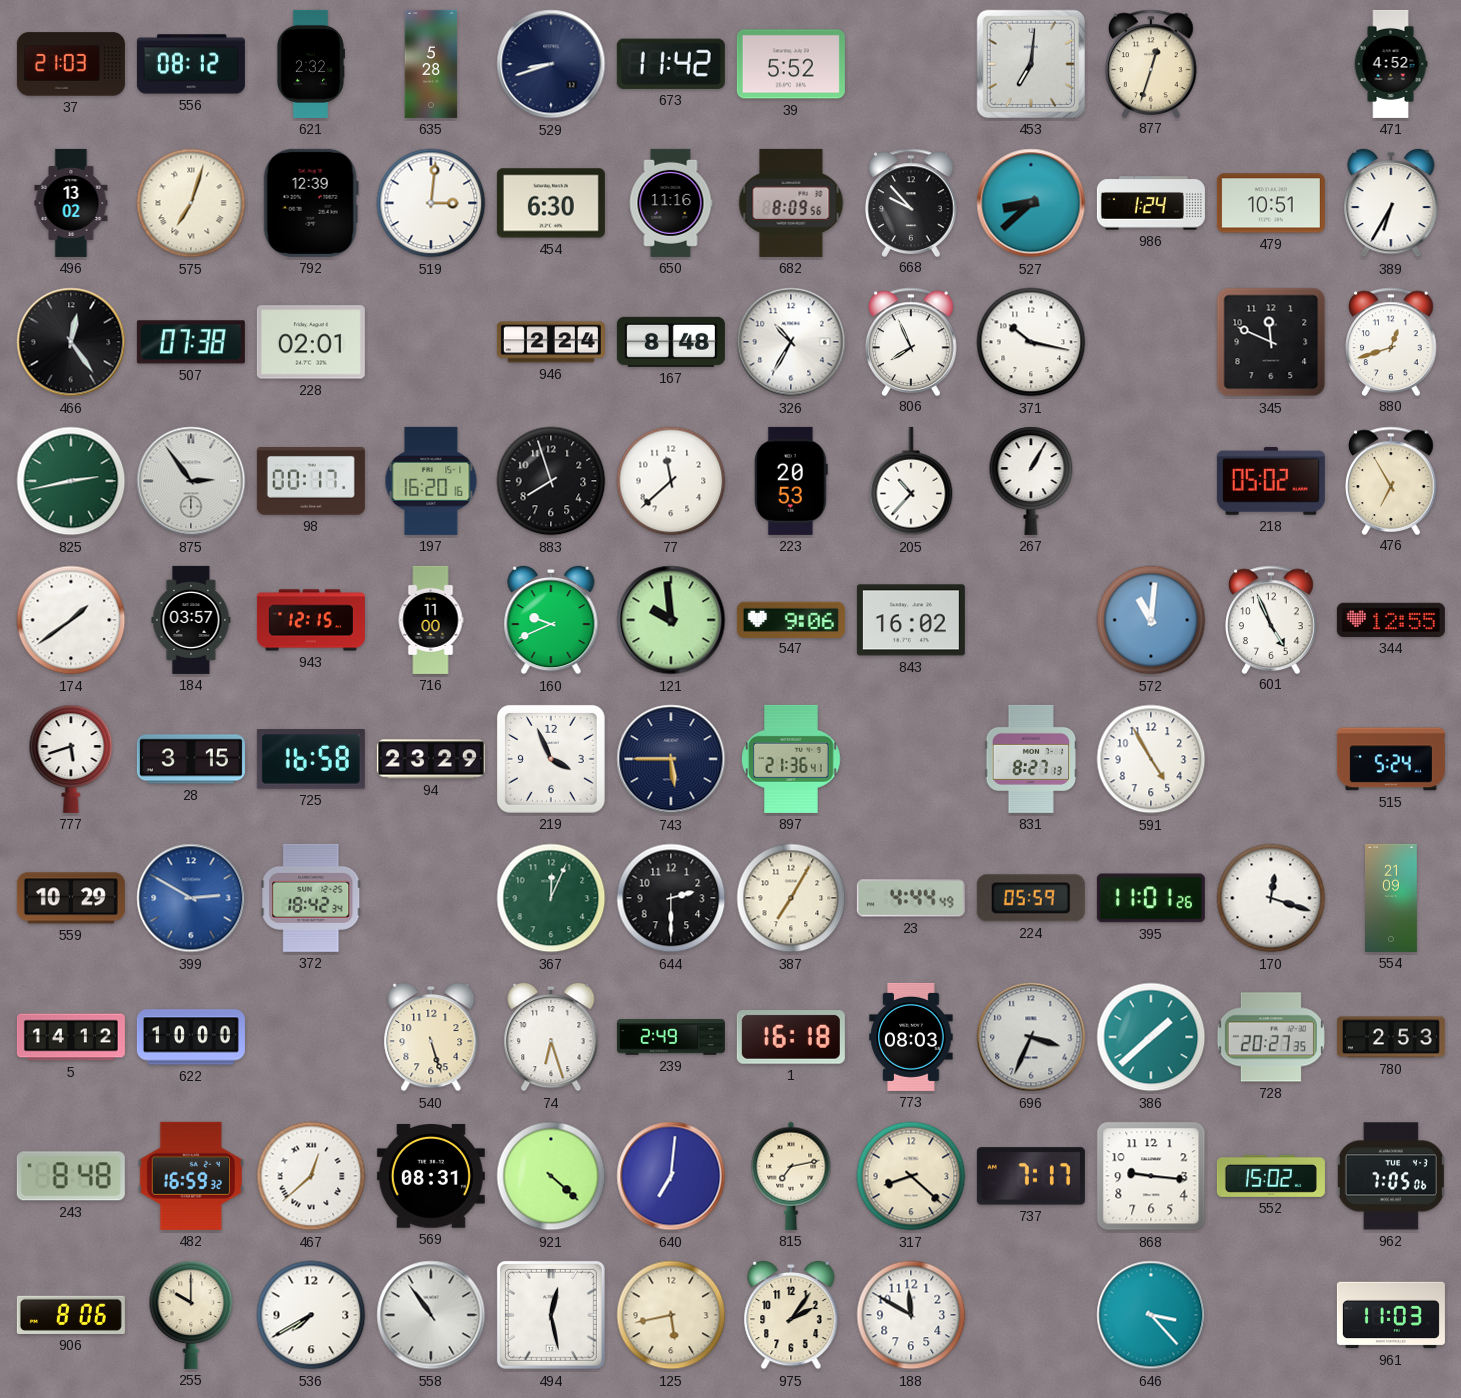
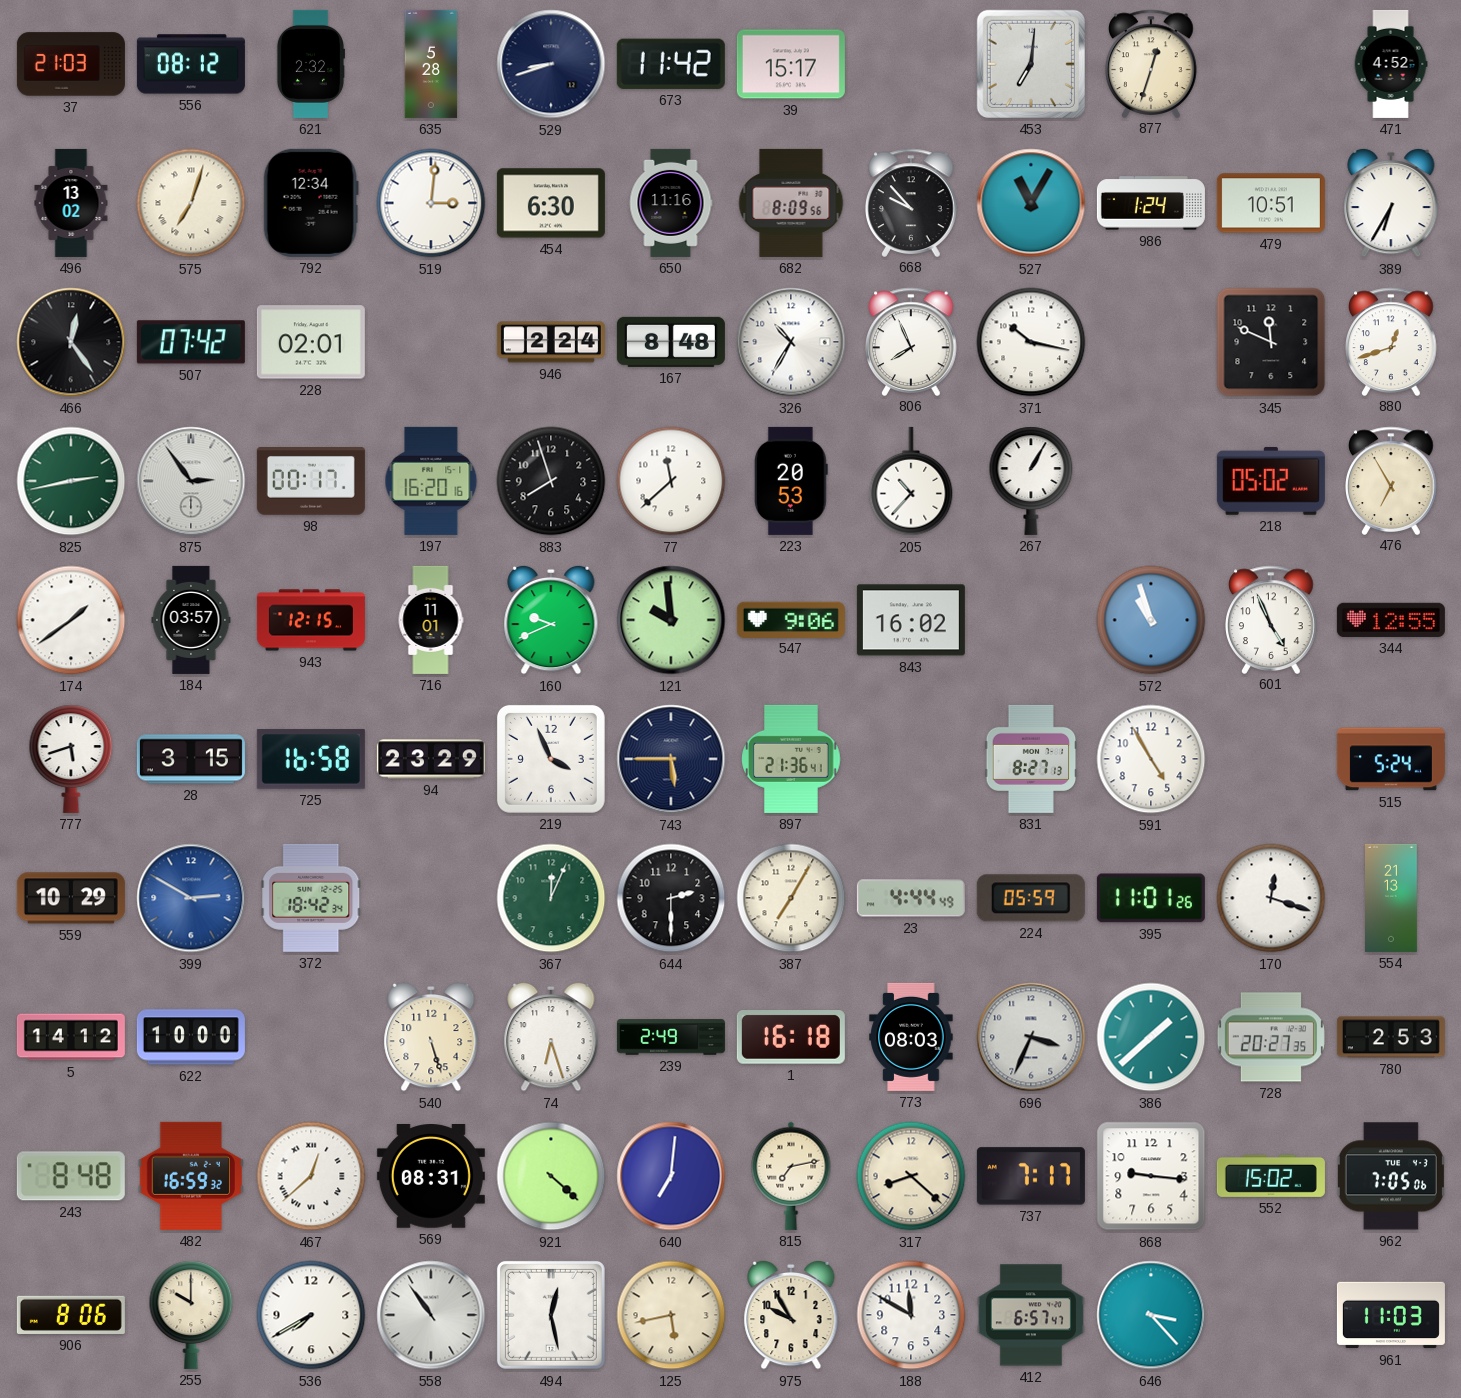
39: 5:52 -> 15:17
792: 12:39 -> 12:34
527: 8:38 -> 11:05
507: 07:38 -> 07:42
716: 11:00 -> 11:01
572: 11:01 -> 10:57
554: 21:09 -> 21:13
975: 2:06 -> 9:55
412: none -> 6:57
